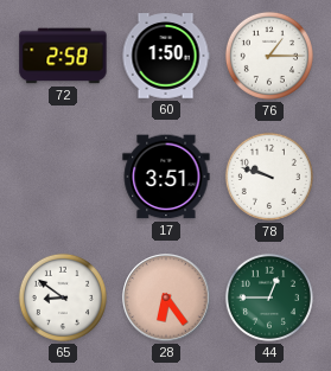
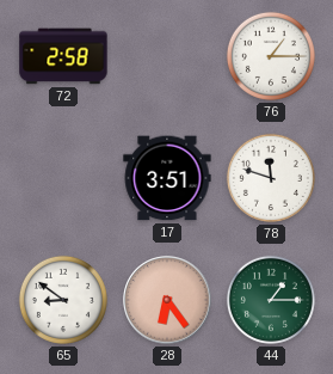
60: 1:50 -> none
78: 9:48 -> 11:48
44: 12:45 -> 1:15
